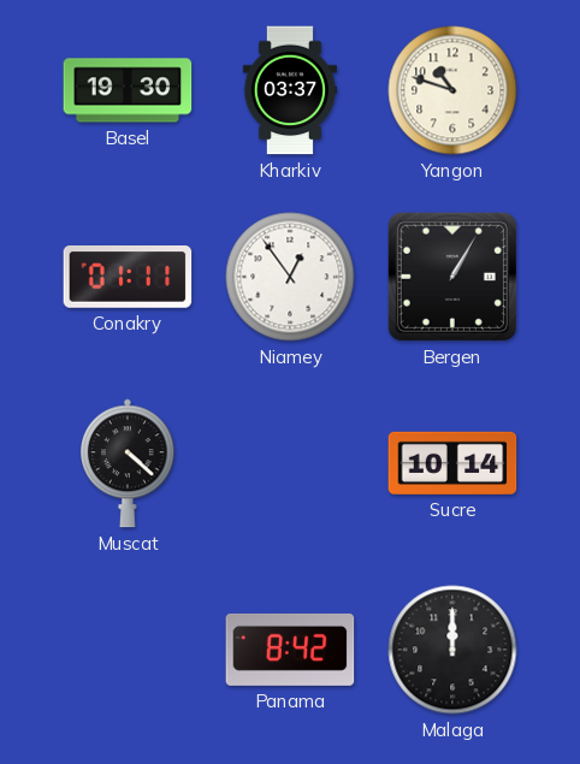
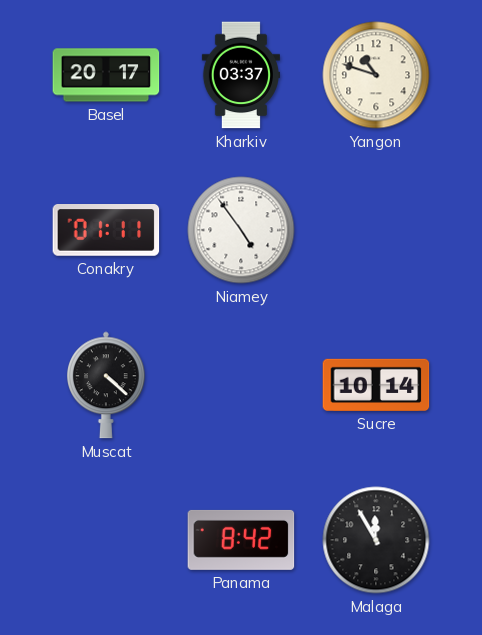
Basel: 19:30 -> 20:17
Niamey: 12:54 -> 4:54
Bergen: 1:05 -> none
Malaga: 12:00 -> 11:55
